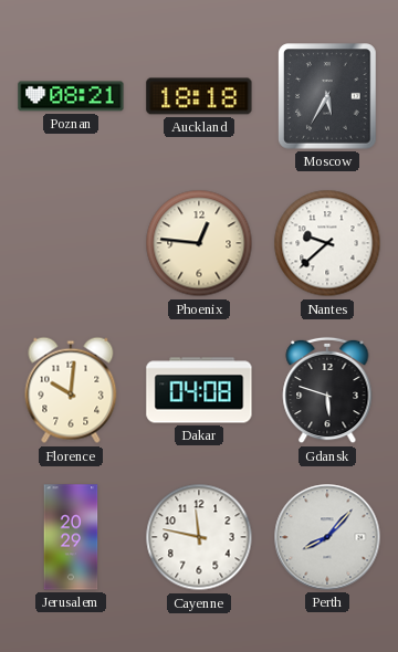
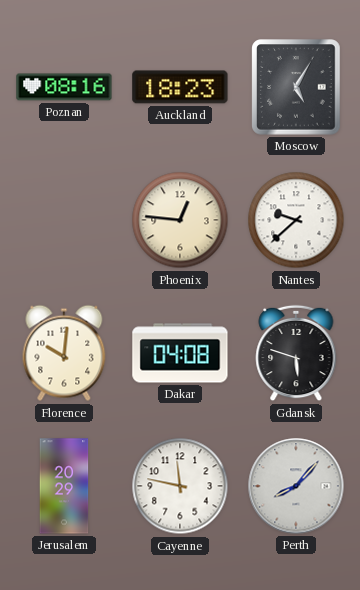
Poznan: 08:21 -> 08:16
Auckland: 18:18 -> 18:23
Moscow: 5:35 -> 5:05
